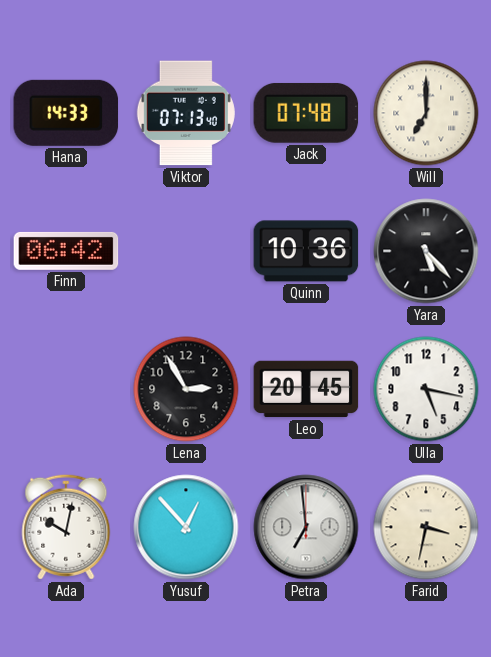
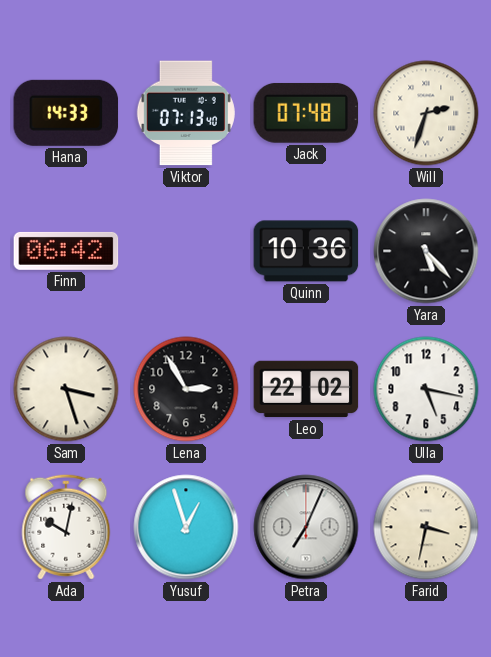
Will: 7:00 -> 2:33
Sam: none -> 3:27
Leo: 20:45 -> 22:02
Yusuf: 12:53 -> 12:57
Petra: 6:59 -> 7:04
